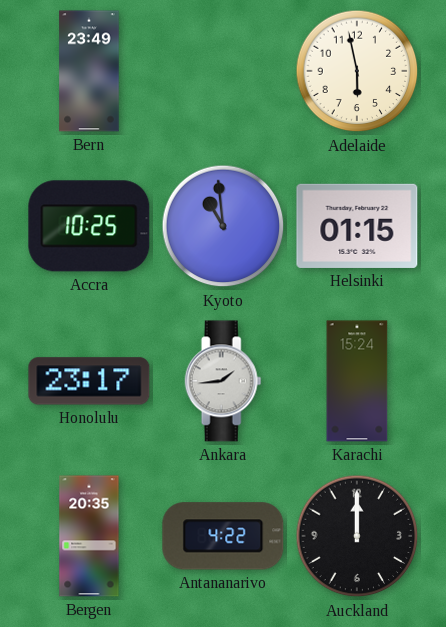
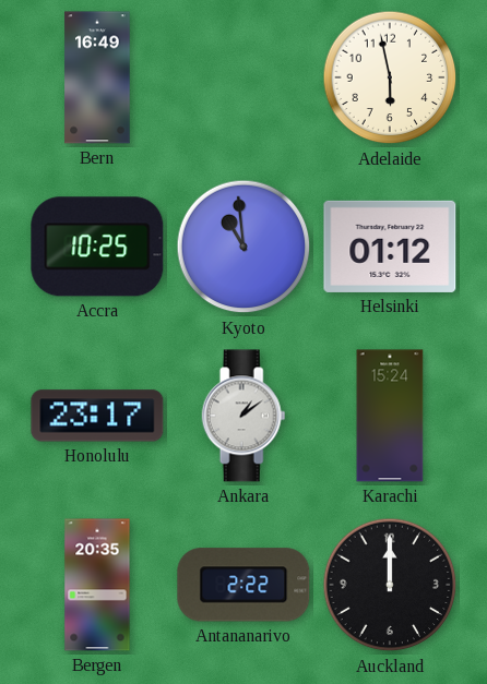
Bern: 23:49 -> 16:49
Helsinki: 01:15 -> 01:12
Ankara: 1:44 -> 1:09
Antananarivo: 4:22 -> 2:22
